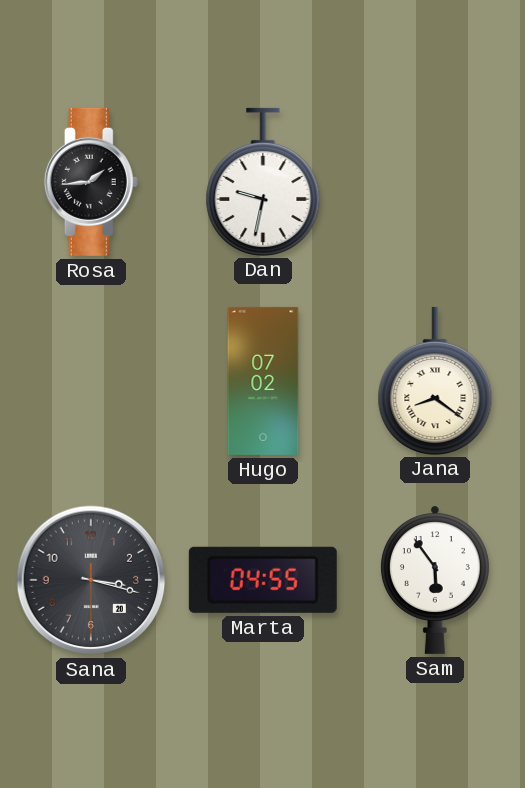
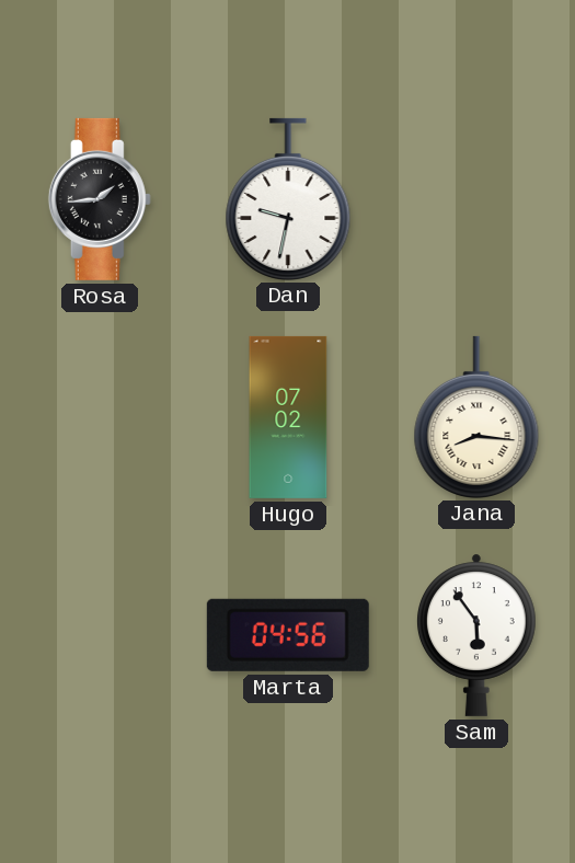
Jana: 8:21 -> 8:16
Sana: 3:17 -> none
Marta: 04:55 -> 04:56
